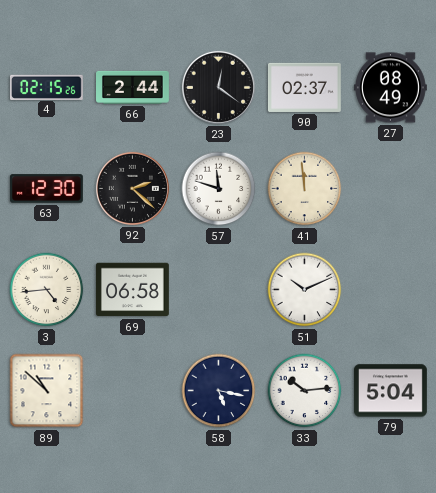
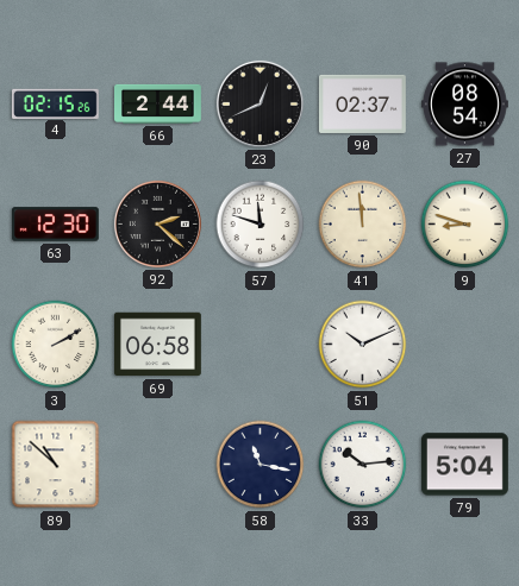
23: 12:21 -> 12:41
27: 08:49 -> 08:54
9: none -> 8:48
3: 4:44 -> 2:10
58: 5:17 -> 11:17
